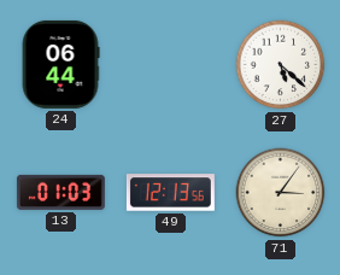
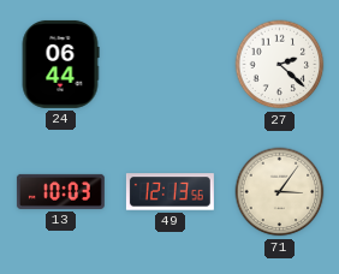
27: 5:22 -> 2:22
13: 01:03 -> 10:03
